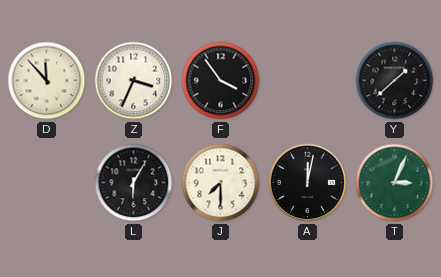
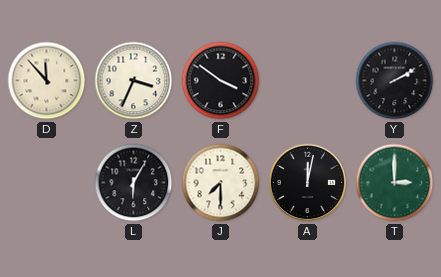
F: 3:54 -> 3:51
Y: 1:38 -> 2:10
T: 3:04 -> 3:00
